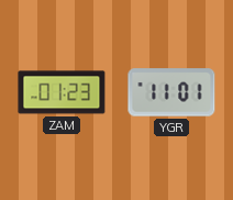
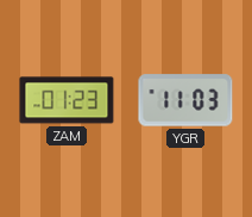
YGR: 11:01 -> 11:03
